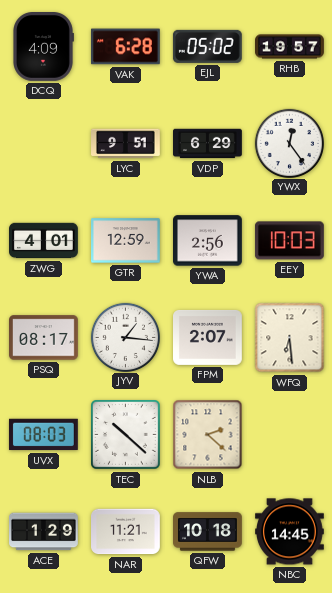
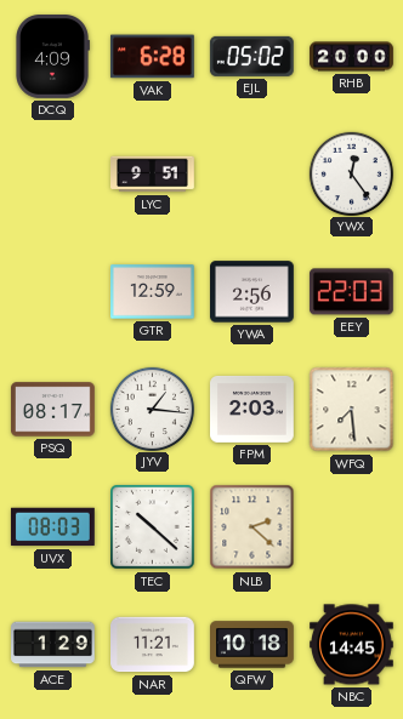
RHB: 19:57 -> 20:00
VDP: 6:29 -> none
ZWG: 4:01 -> none
EEY: 10:03 -> 22:03
FPM: 2:07 -> 2:03
WFQ: 6:29 -> 7:29
